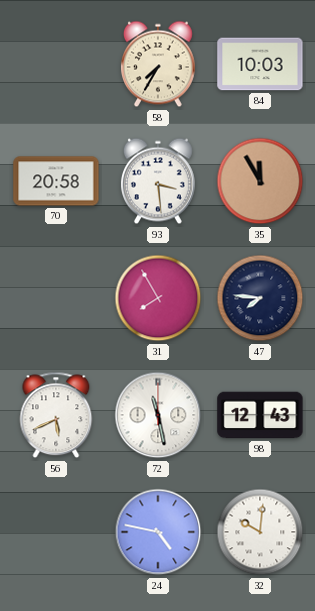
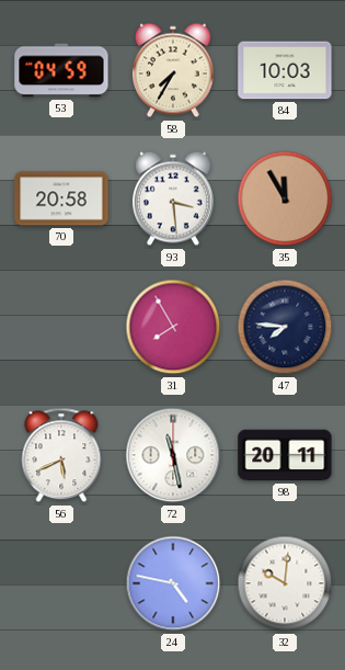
53: none -> 04:59
98: 12:43 -> 20:11
